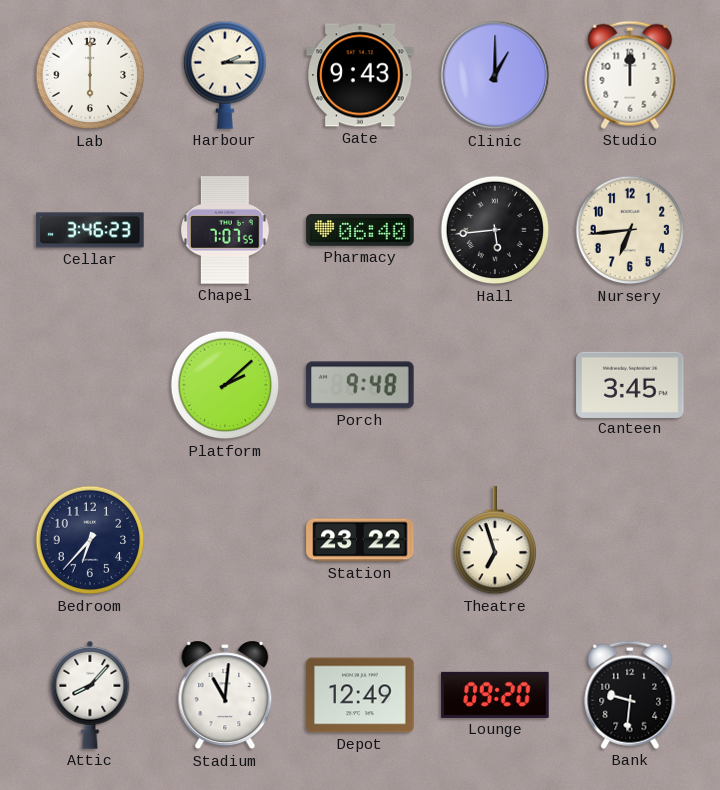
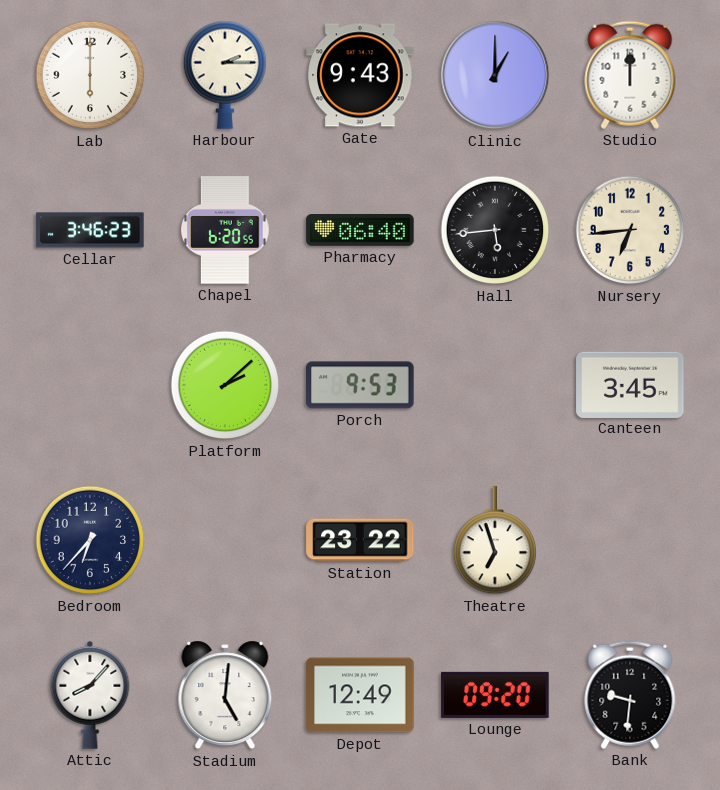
Chapel: 7:07 -> 6:20
Porch: 9:48 -> 9:53
Stadium: 11:01 -> 5:01
